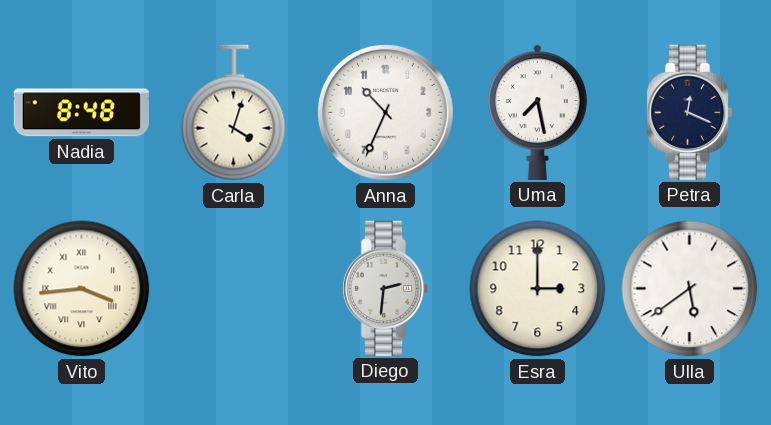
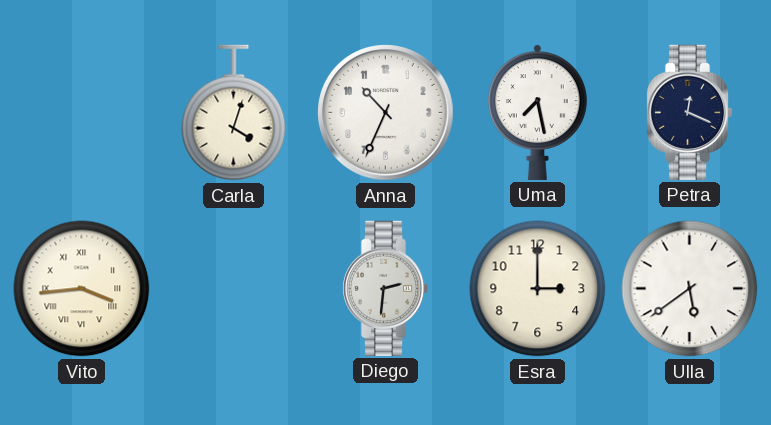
Nadia: 8:48 -> none
